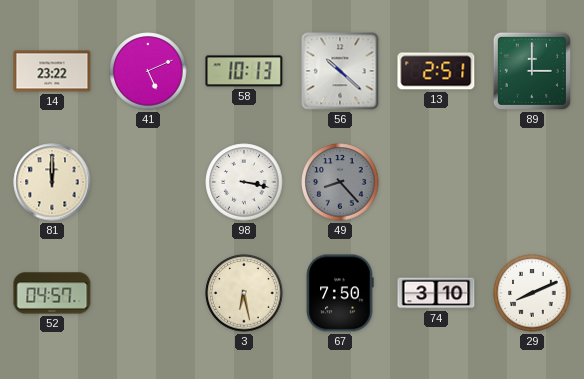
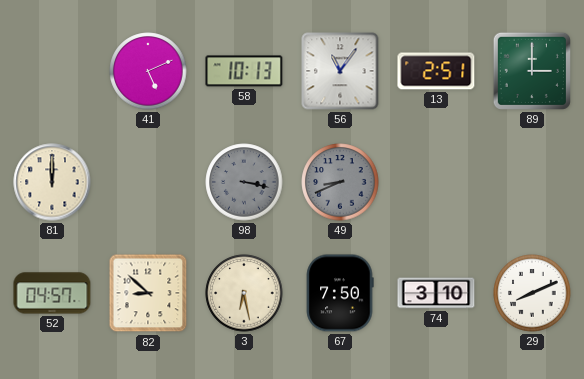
14: 23:22 -> none
56: 10:22 -> 11:06
98 dial: white -> grey
49: 8:23 -> 8:41
82: none -> 8:52
